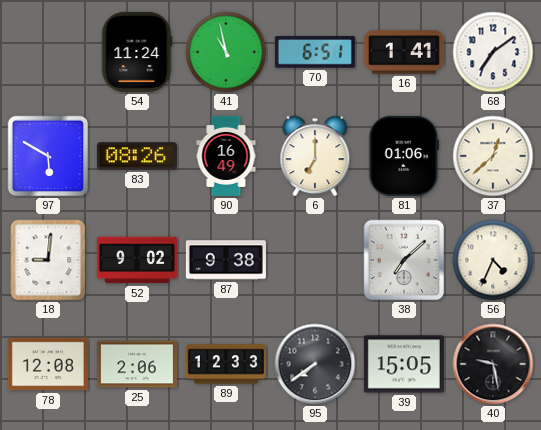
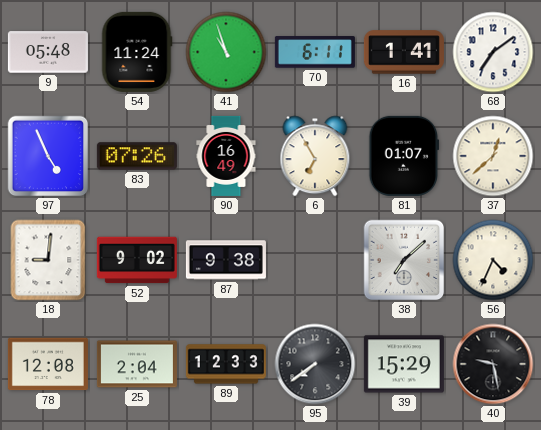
9: none -> 05:48
41: 10:58 -> 10:57
70: 6:51 -> 6:11
97: 5:50 -> 4:56
83: 08:26 -> 07:26
6: 7:00 -> 6:55
81: 01:06 -> 01:07
25: 2:06 -> 2:04
39: 15:05 -> 15:29
